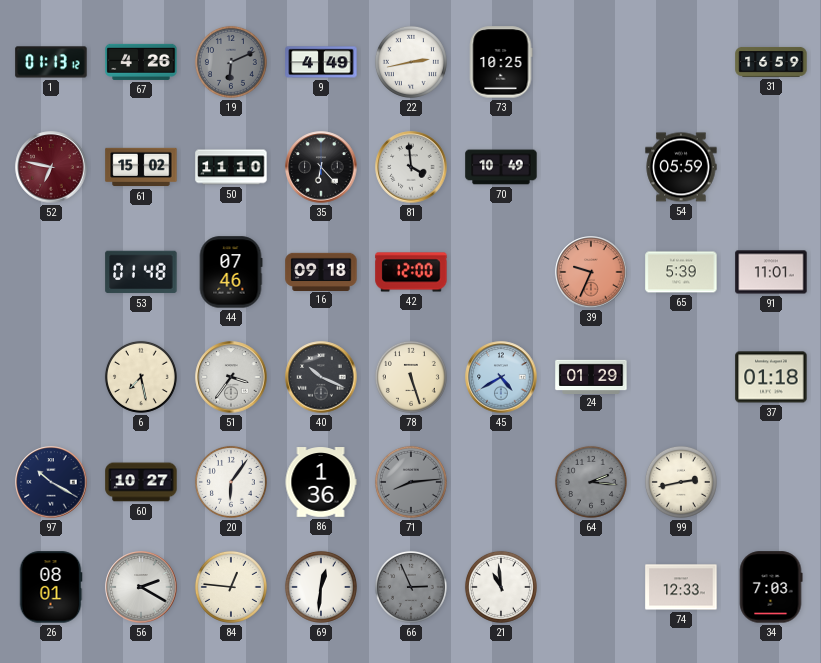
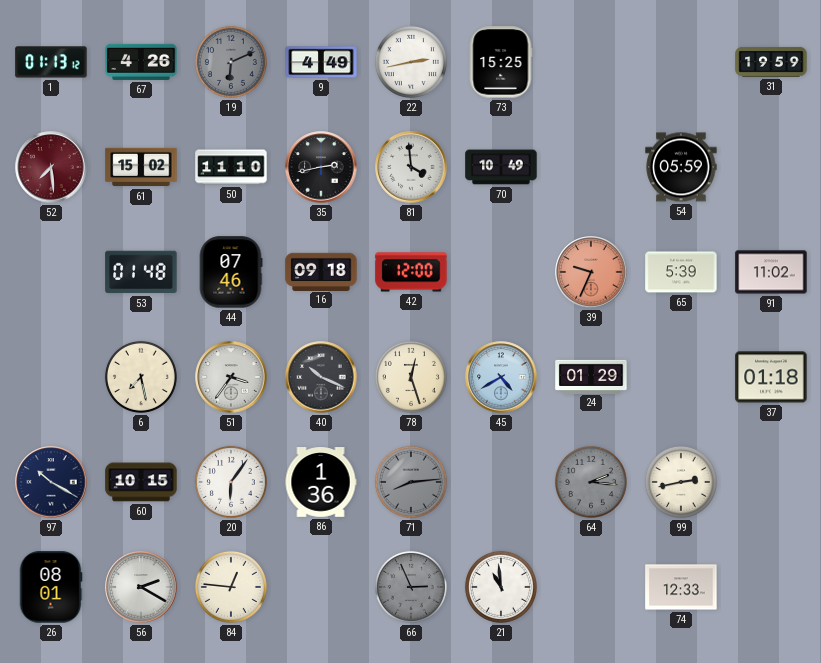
73: 10:25 -> 15:25
31: 16:59 -> 19:59
52: 6:47 -> 7:29
35: 6:23 -> 2:43
91: 11:01 -> 11:02
78: 5:27 -> 12:27
60: 10:27 -> 10:15
69: 12:31 -> none
34: 7:03 -> none
